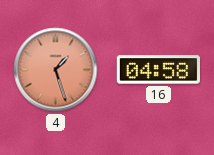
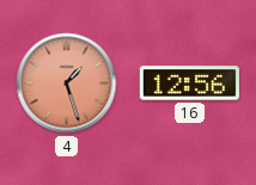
16: 04:58 -> 12:56
